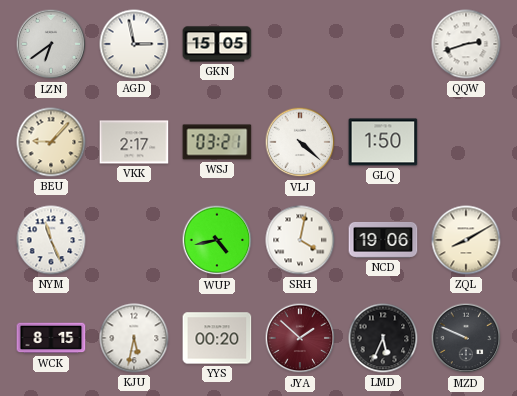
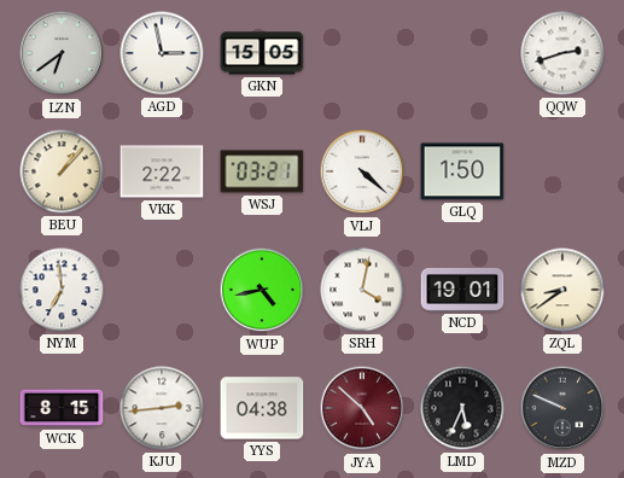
BEU: 9:07 -> 1:07
VKK: 2:17 -> 2:22
NYM: 11:26 -> 6:59
NCD: 19:06 -> 19:01
ZQL: 8:10 -> 8:39
KJU: 5:32 -> 2:44
YYS: 00:20 -> 04:38
JYA: 1:52 -> 4:52
